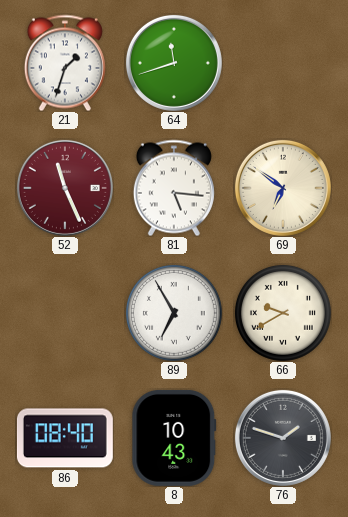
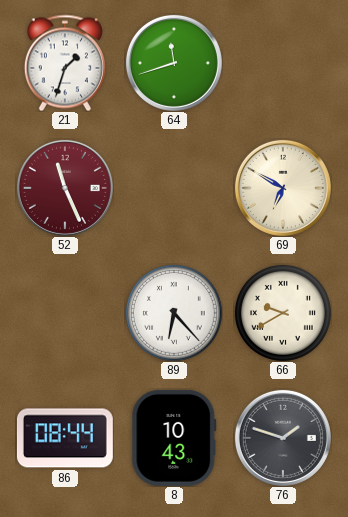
81: 5:16 -> none
69: 6:51 -> 6:50
89: 6:55 -> 6:23
86: 08:40 -> 08:44
